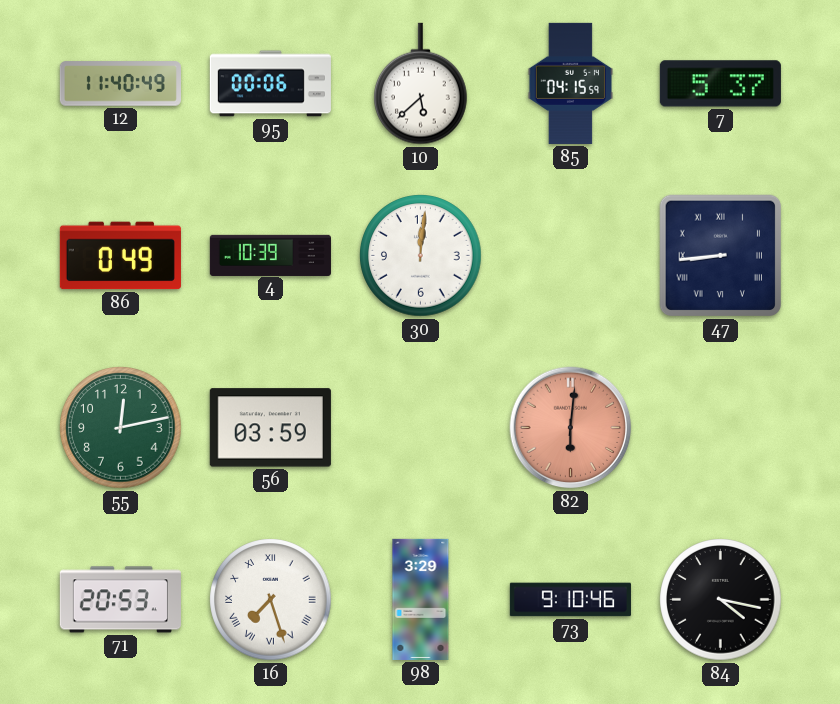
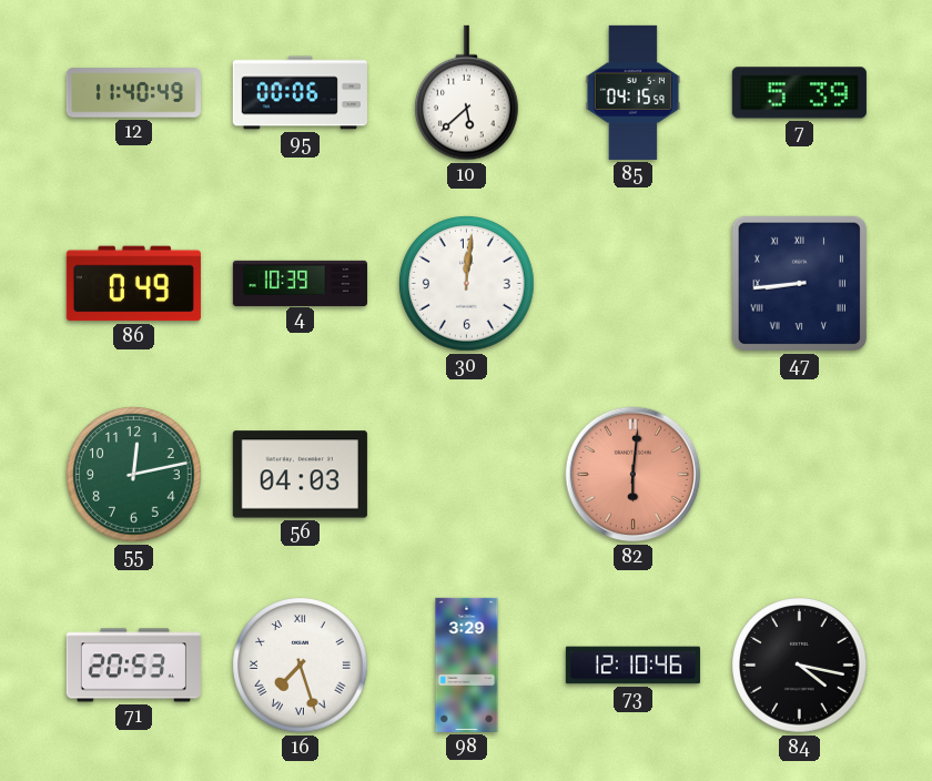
7: 5:37 -> 5:39
56: 03:59 -> 04:03
73: 9:10 -> 12:10
